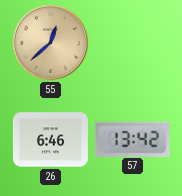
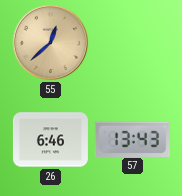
57: 13:42 -> 13:43
